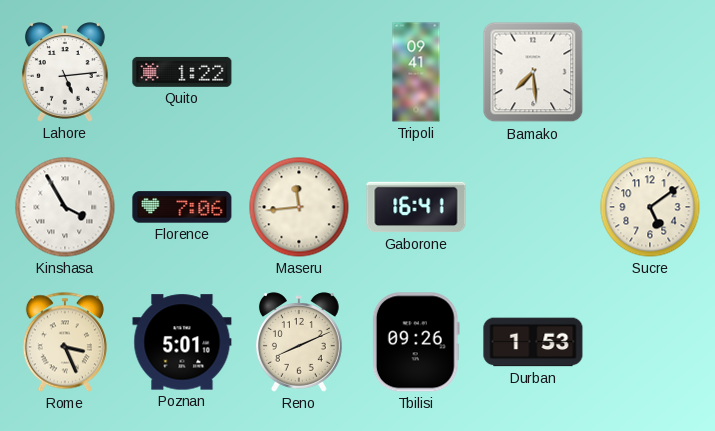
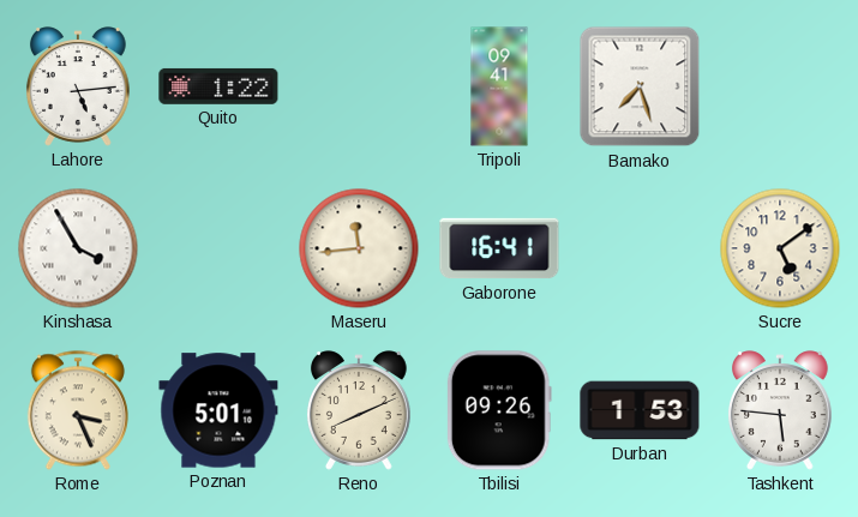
Bamako: 7:29 -> 7:27
Florence: 7:06 -> none
Tashkent: none -> 5:46
